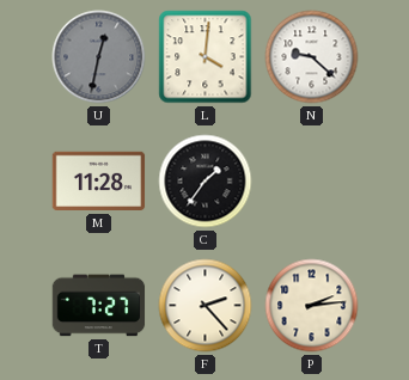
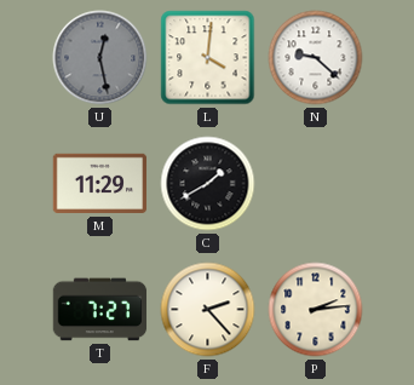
U: 12:32 -> 12:28
M: 11:28 -> 11:29
C: 1:36 -> 1:40
